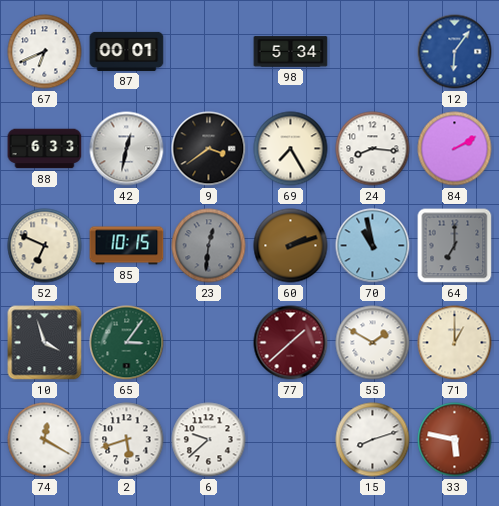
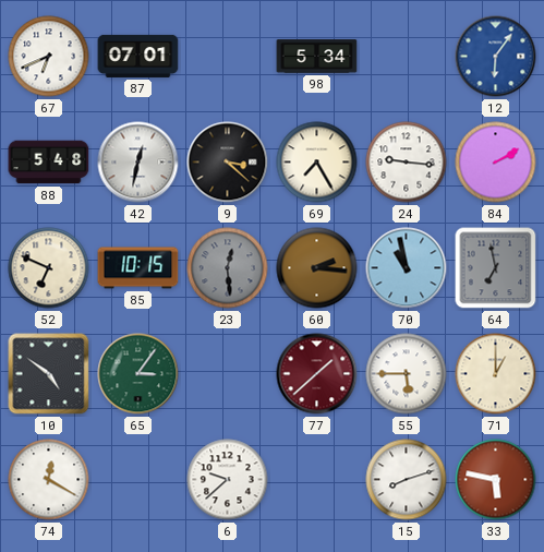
87: 00:01 -> 07:01
88: 6:33 -> 5:48
9: 3:39 -> 3:22
24: 8:16 -> 9:16
23: 12:31 -> 12:29
60: 2:12 -> 2:16
64: 7:00 -> 6:58
10: 3:57 -> 4:51
55: 1:50 -> 5:45
2: 5:42 -> none
